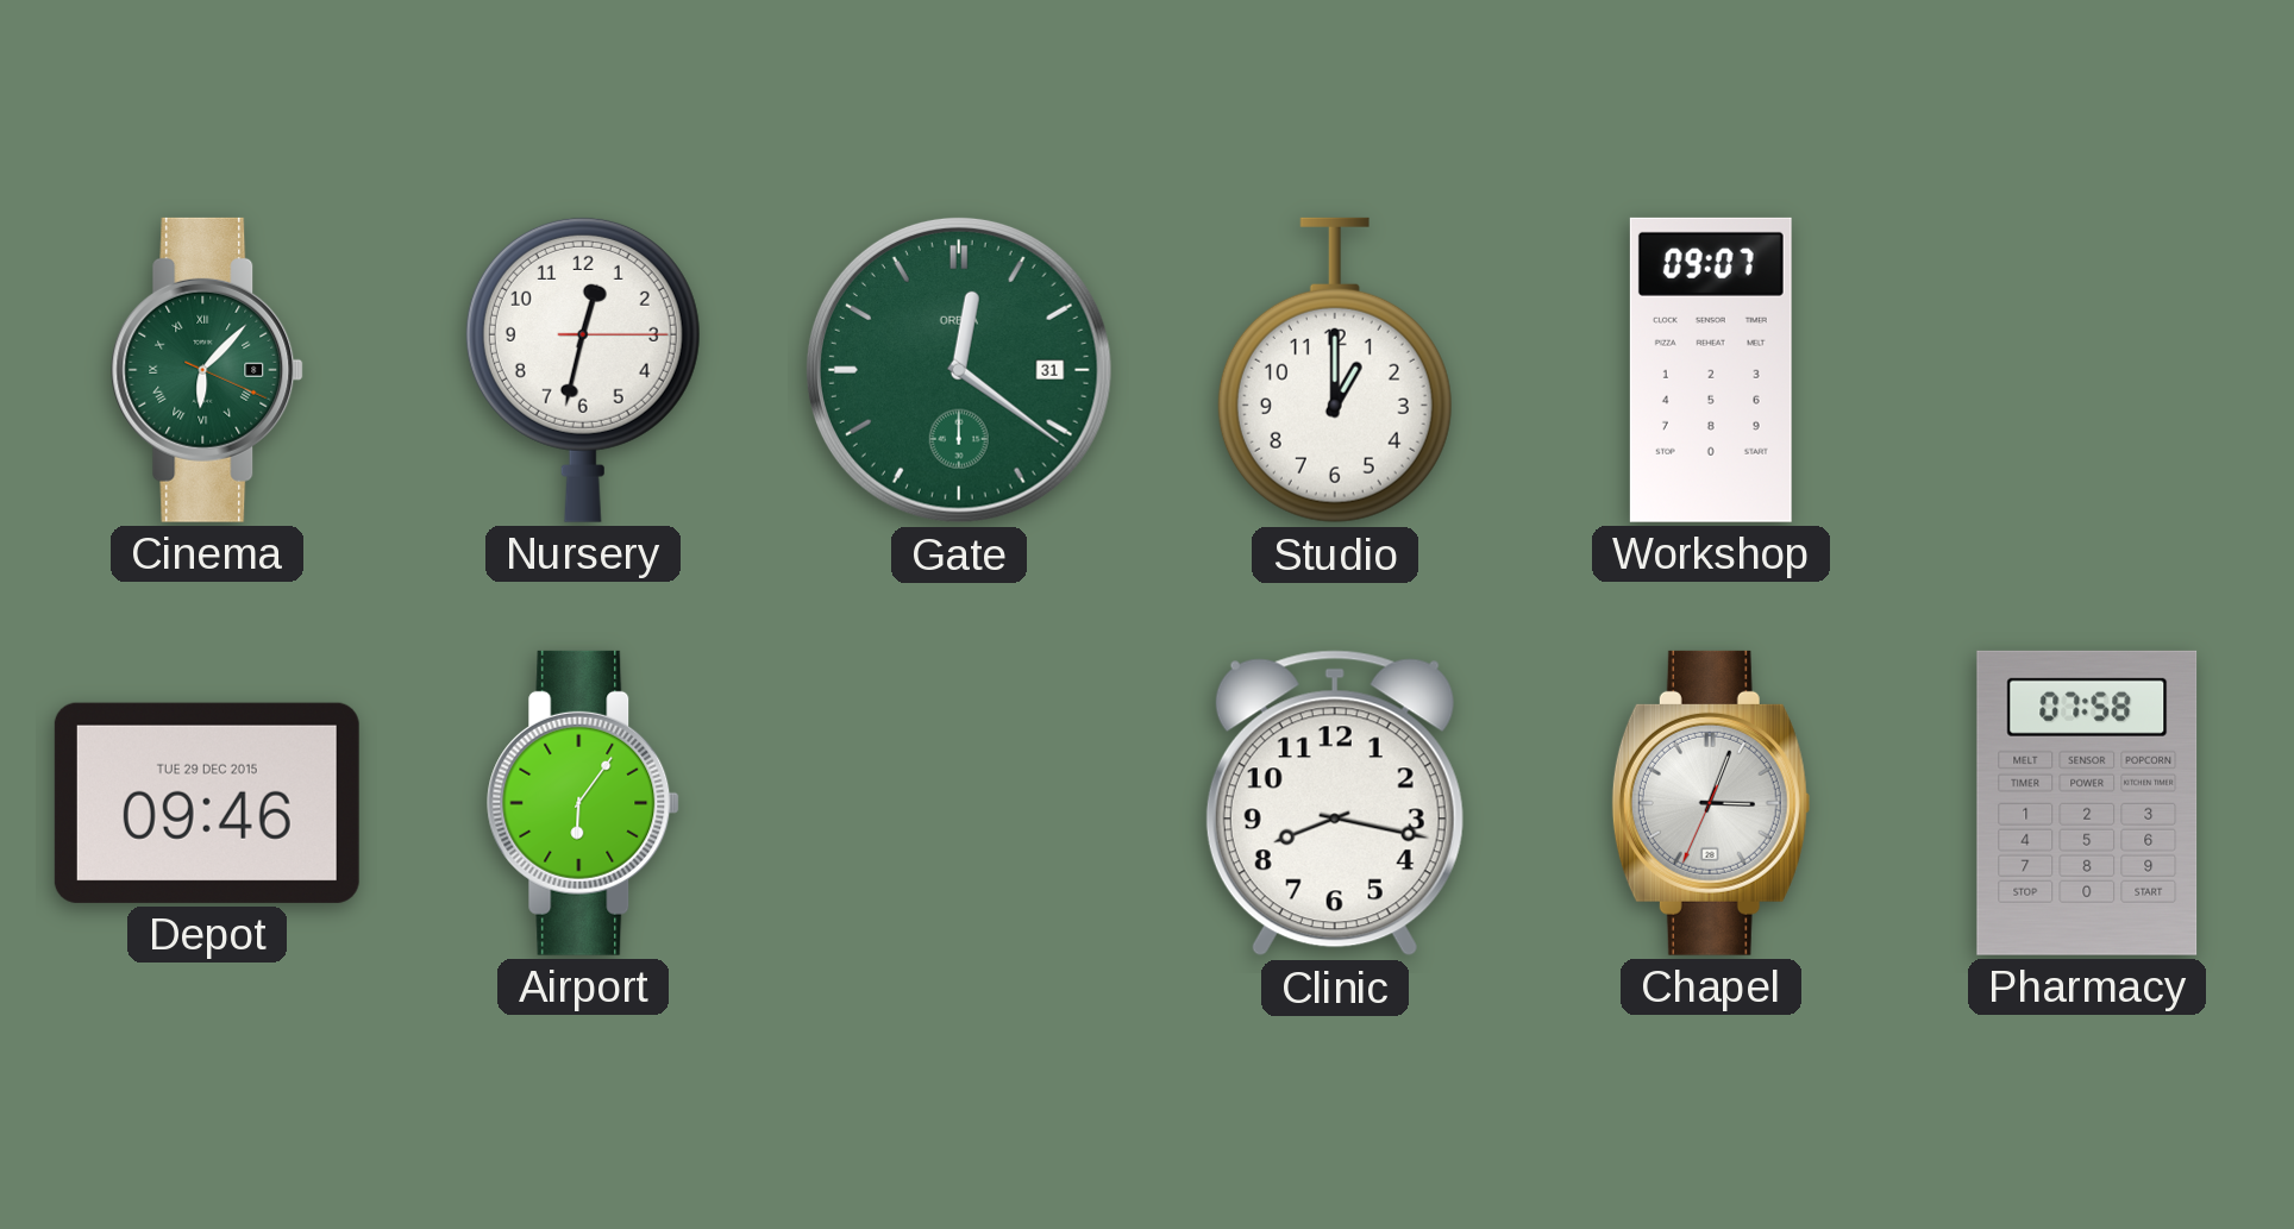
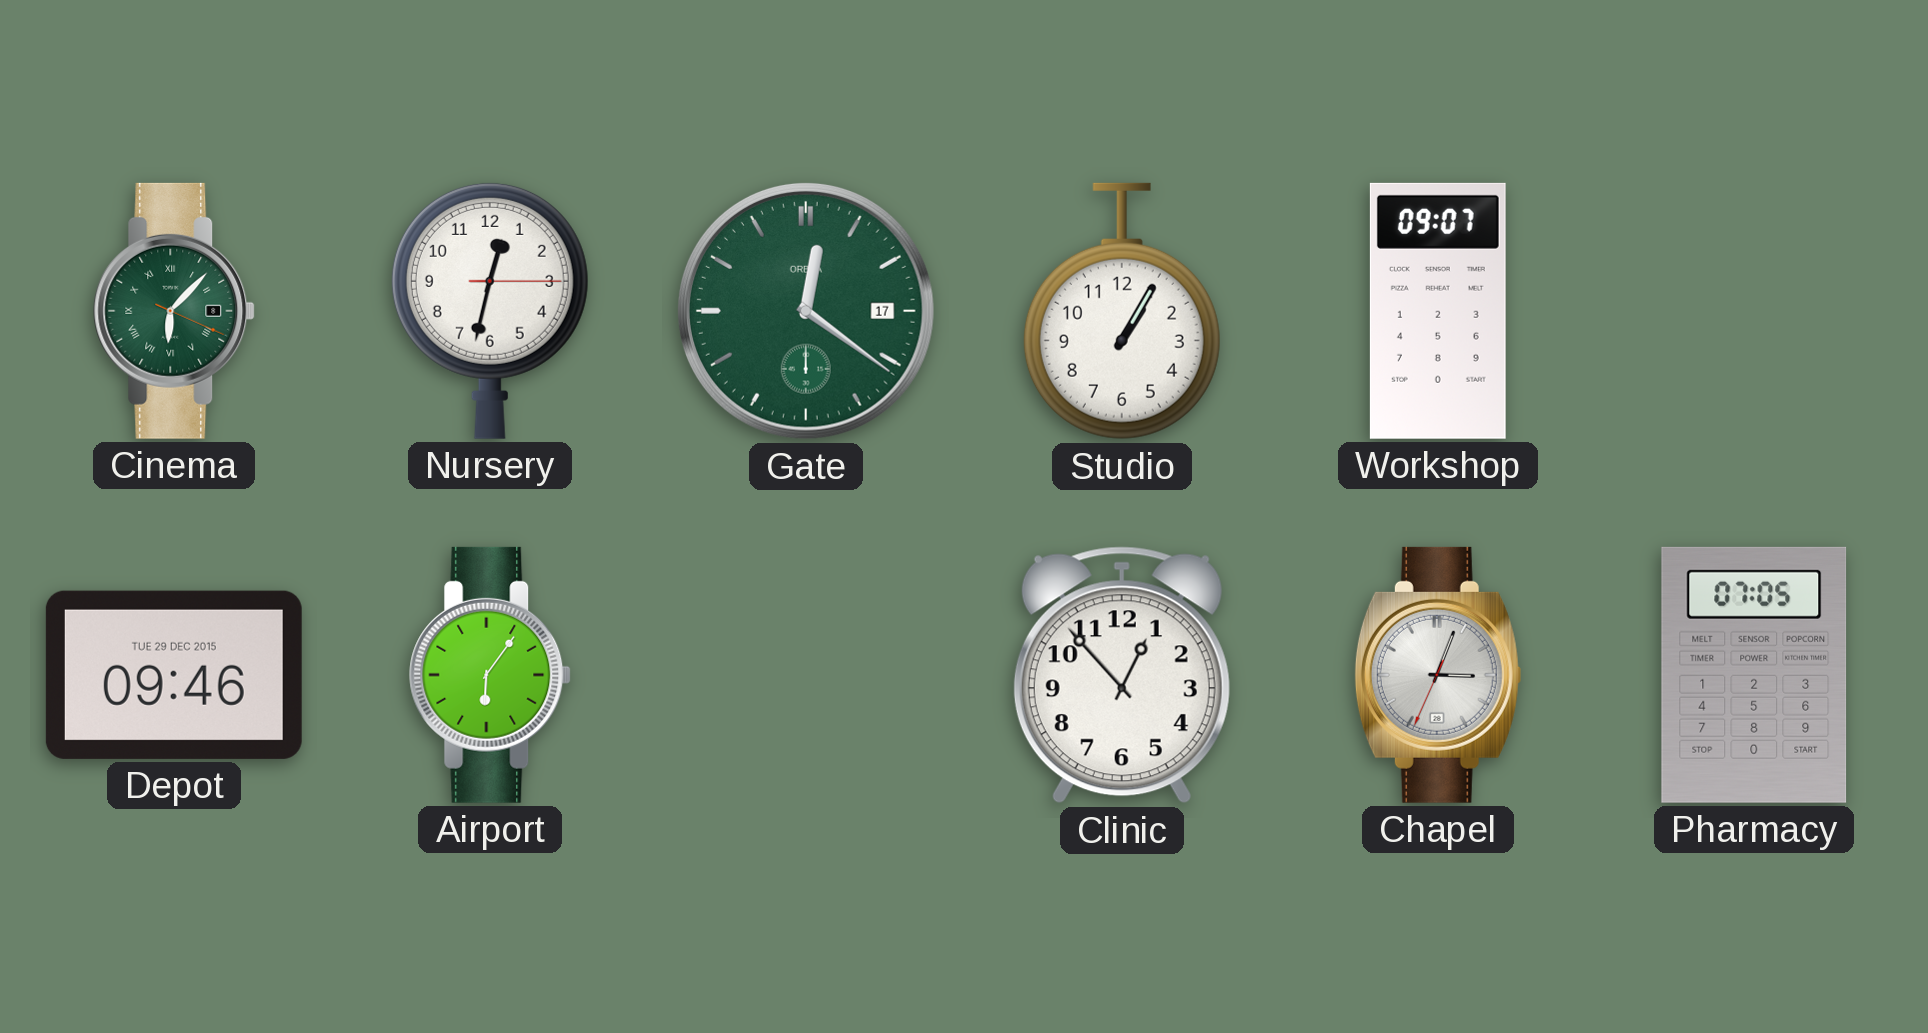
Gate date: 31 -> 17
Studio: 1:00 -> 1:05
Clinic: 8:17 -> 12:53
Pharmacy: 07:58 -> 07:05
